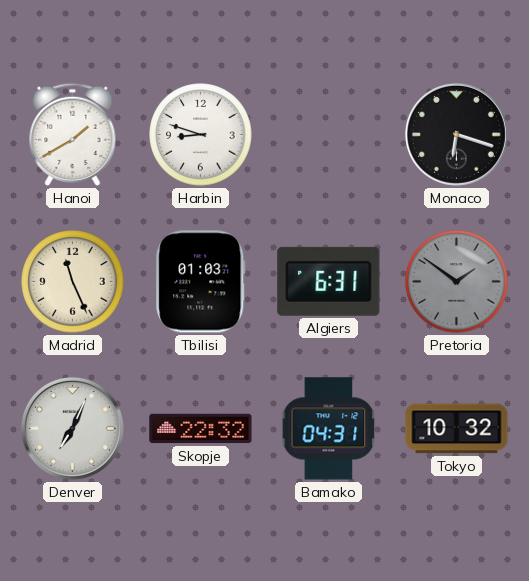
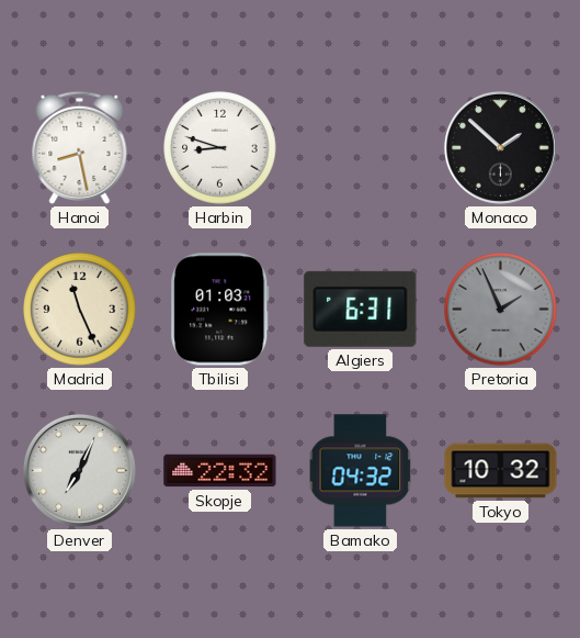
Hanoi: 1:40 -> 8:28
Monaco: 6:18 -> 1:52
Pretoria: 1:51 -> 1:56
Bamako: 04:31 -> 04:32
